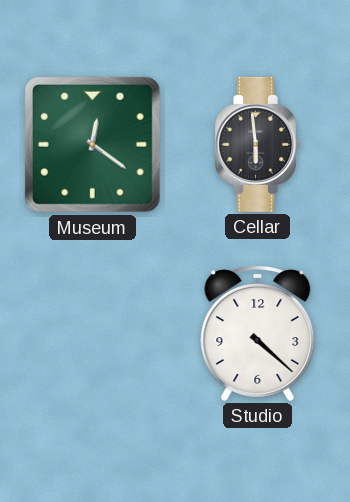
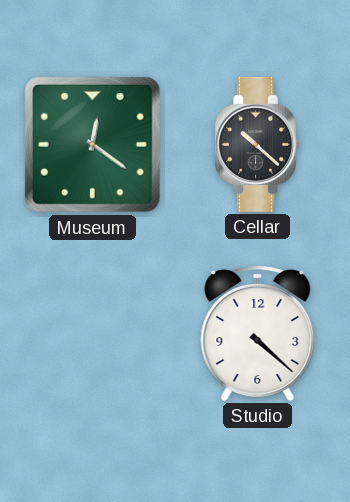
Cellar: 5:59 -> 10:22
